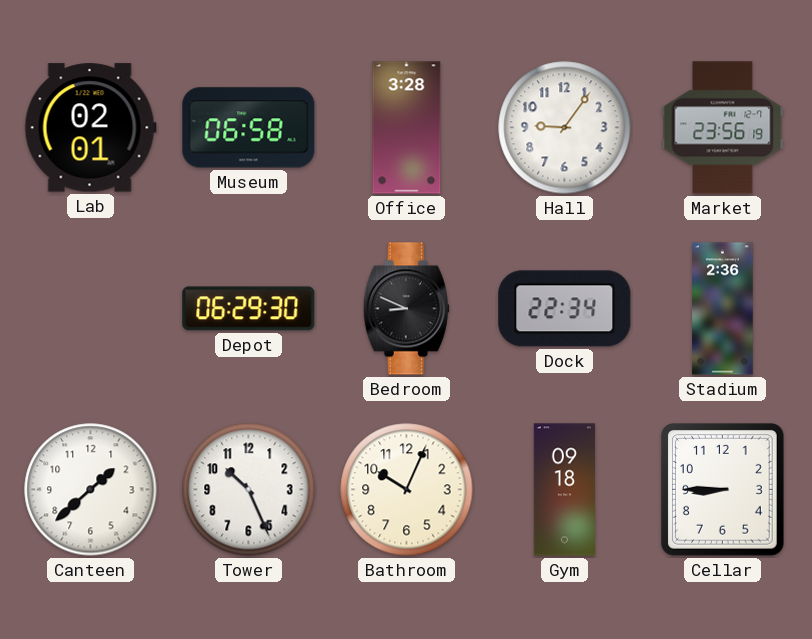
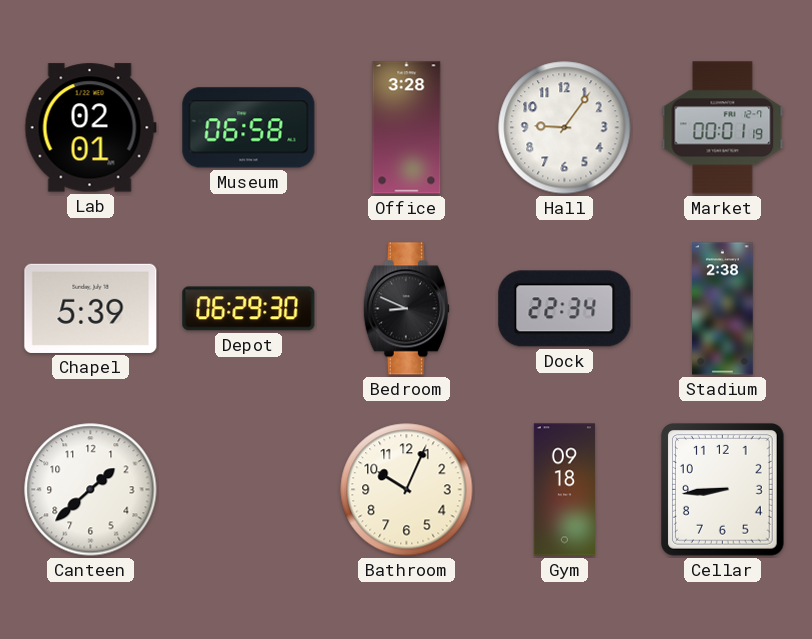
Market: 23:56 -> 00:01
Chapel: none -> 5:39
Stadium: 2:36 -> 2:38
Tower: 10:26 -> none
Cellar: 8:45 -> 8:44
